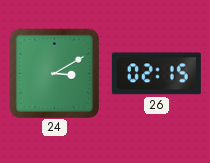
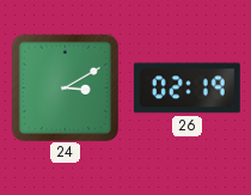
26: 02:15 -> 02:19
